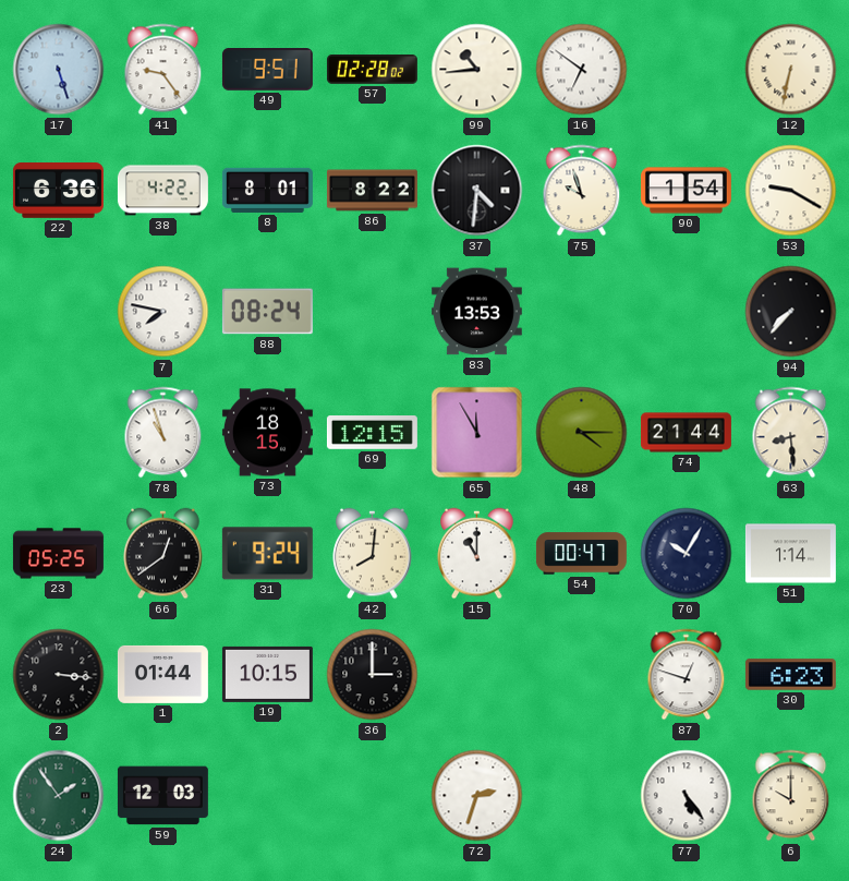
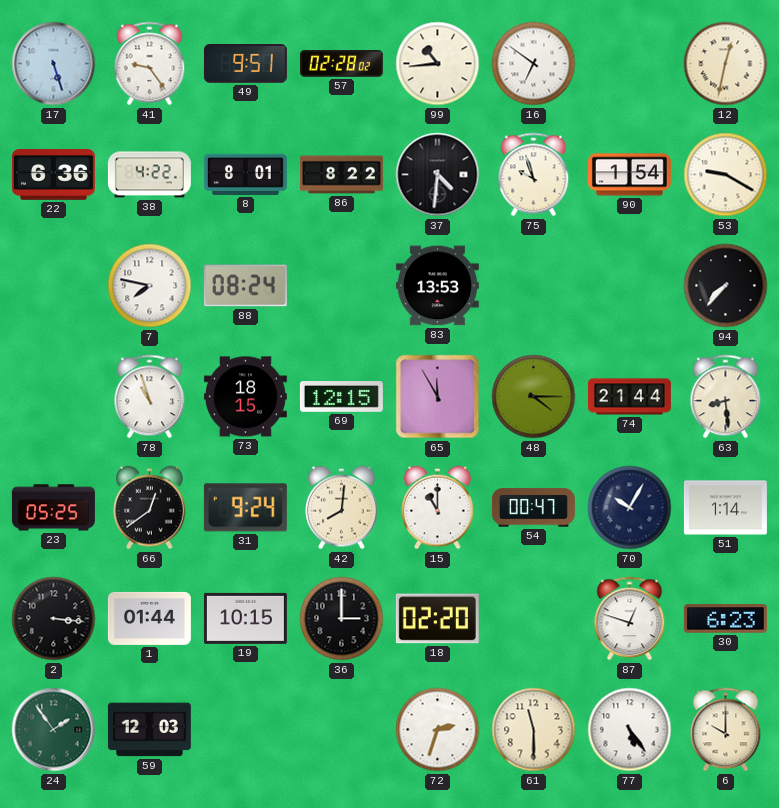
12: 6:32 -> 12:32
18: none -> 02:20
61: none -> 11:30
